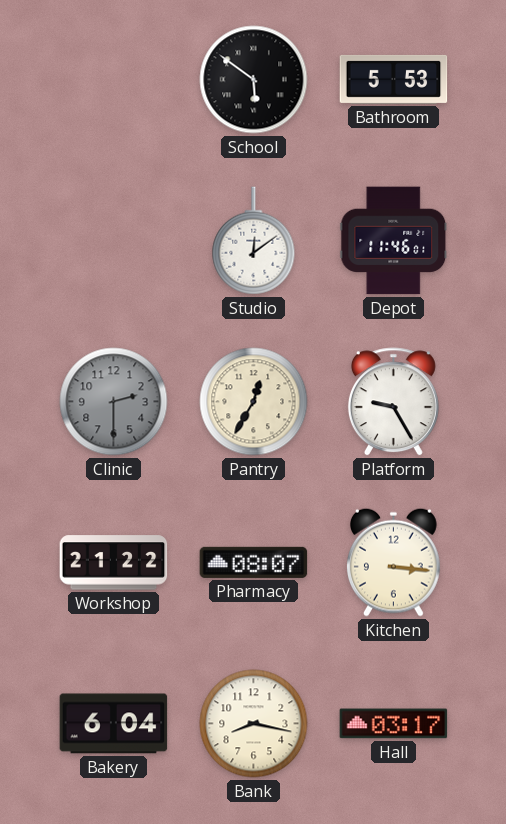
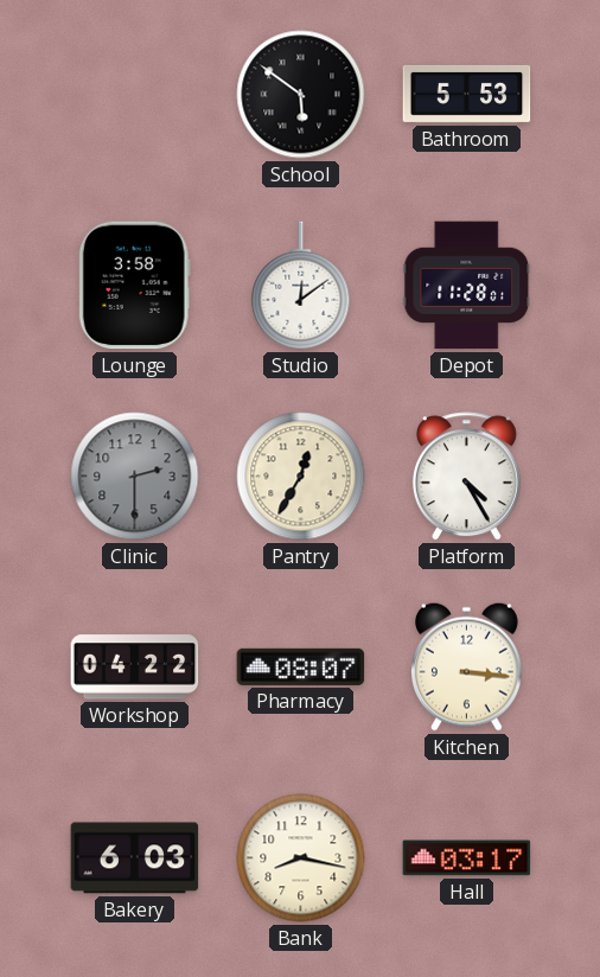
Lounge: none -> 3:58
Depot: 11:46 -> 11:28
Platform: 9:25 -> 4:25
Workshop: 21:22 -> 04:22
Bakery: 6:04 -> 6:03
